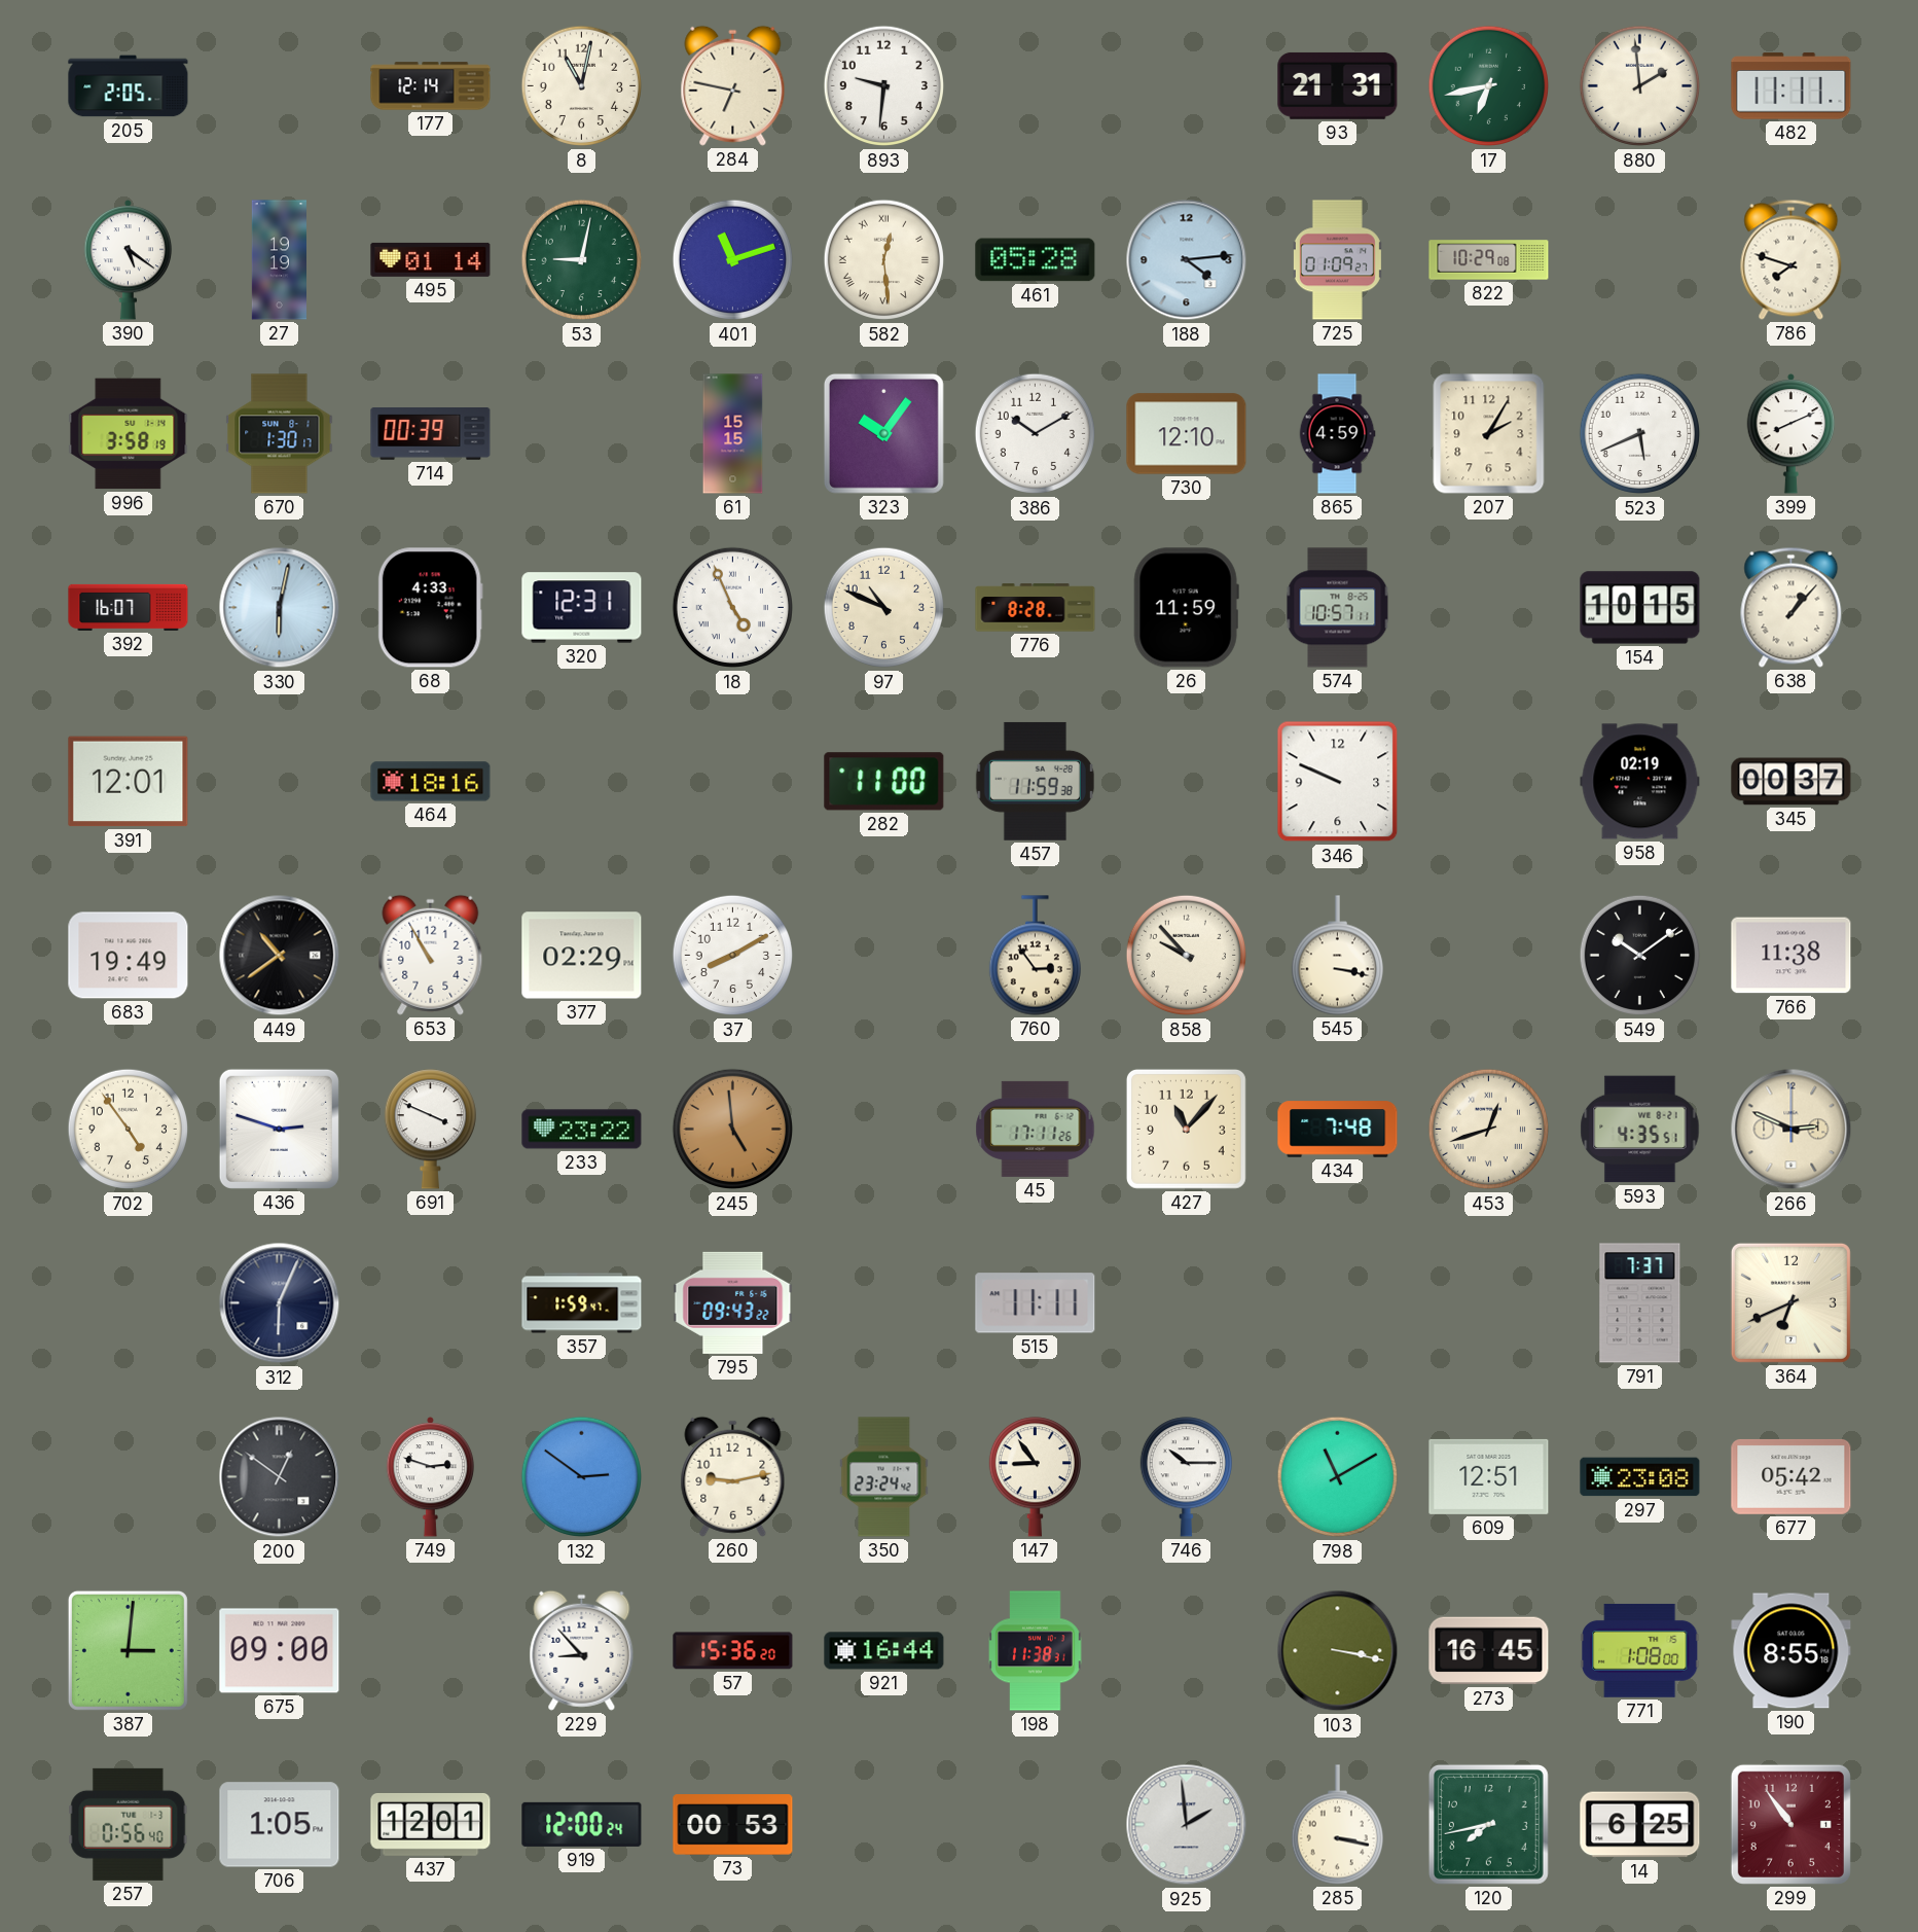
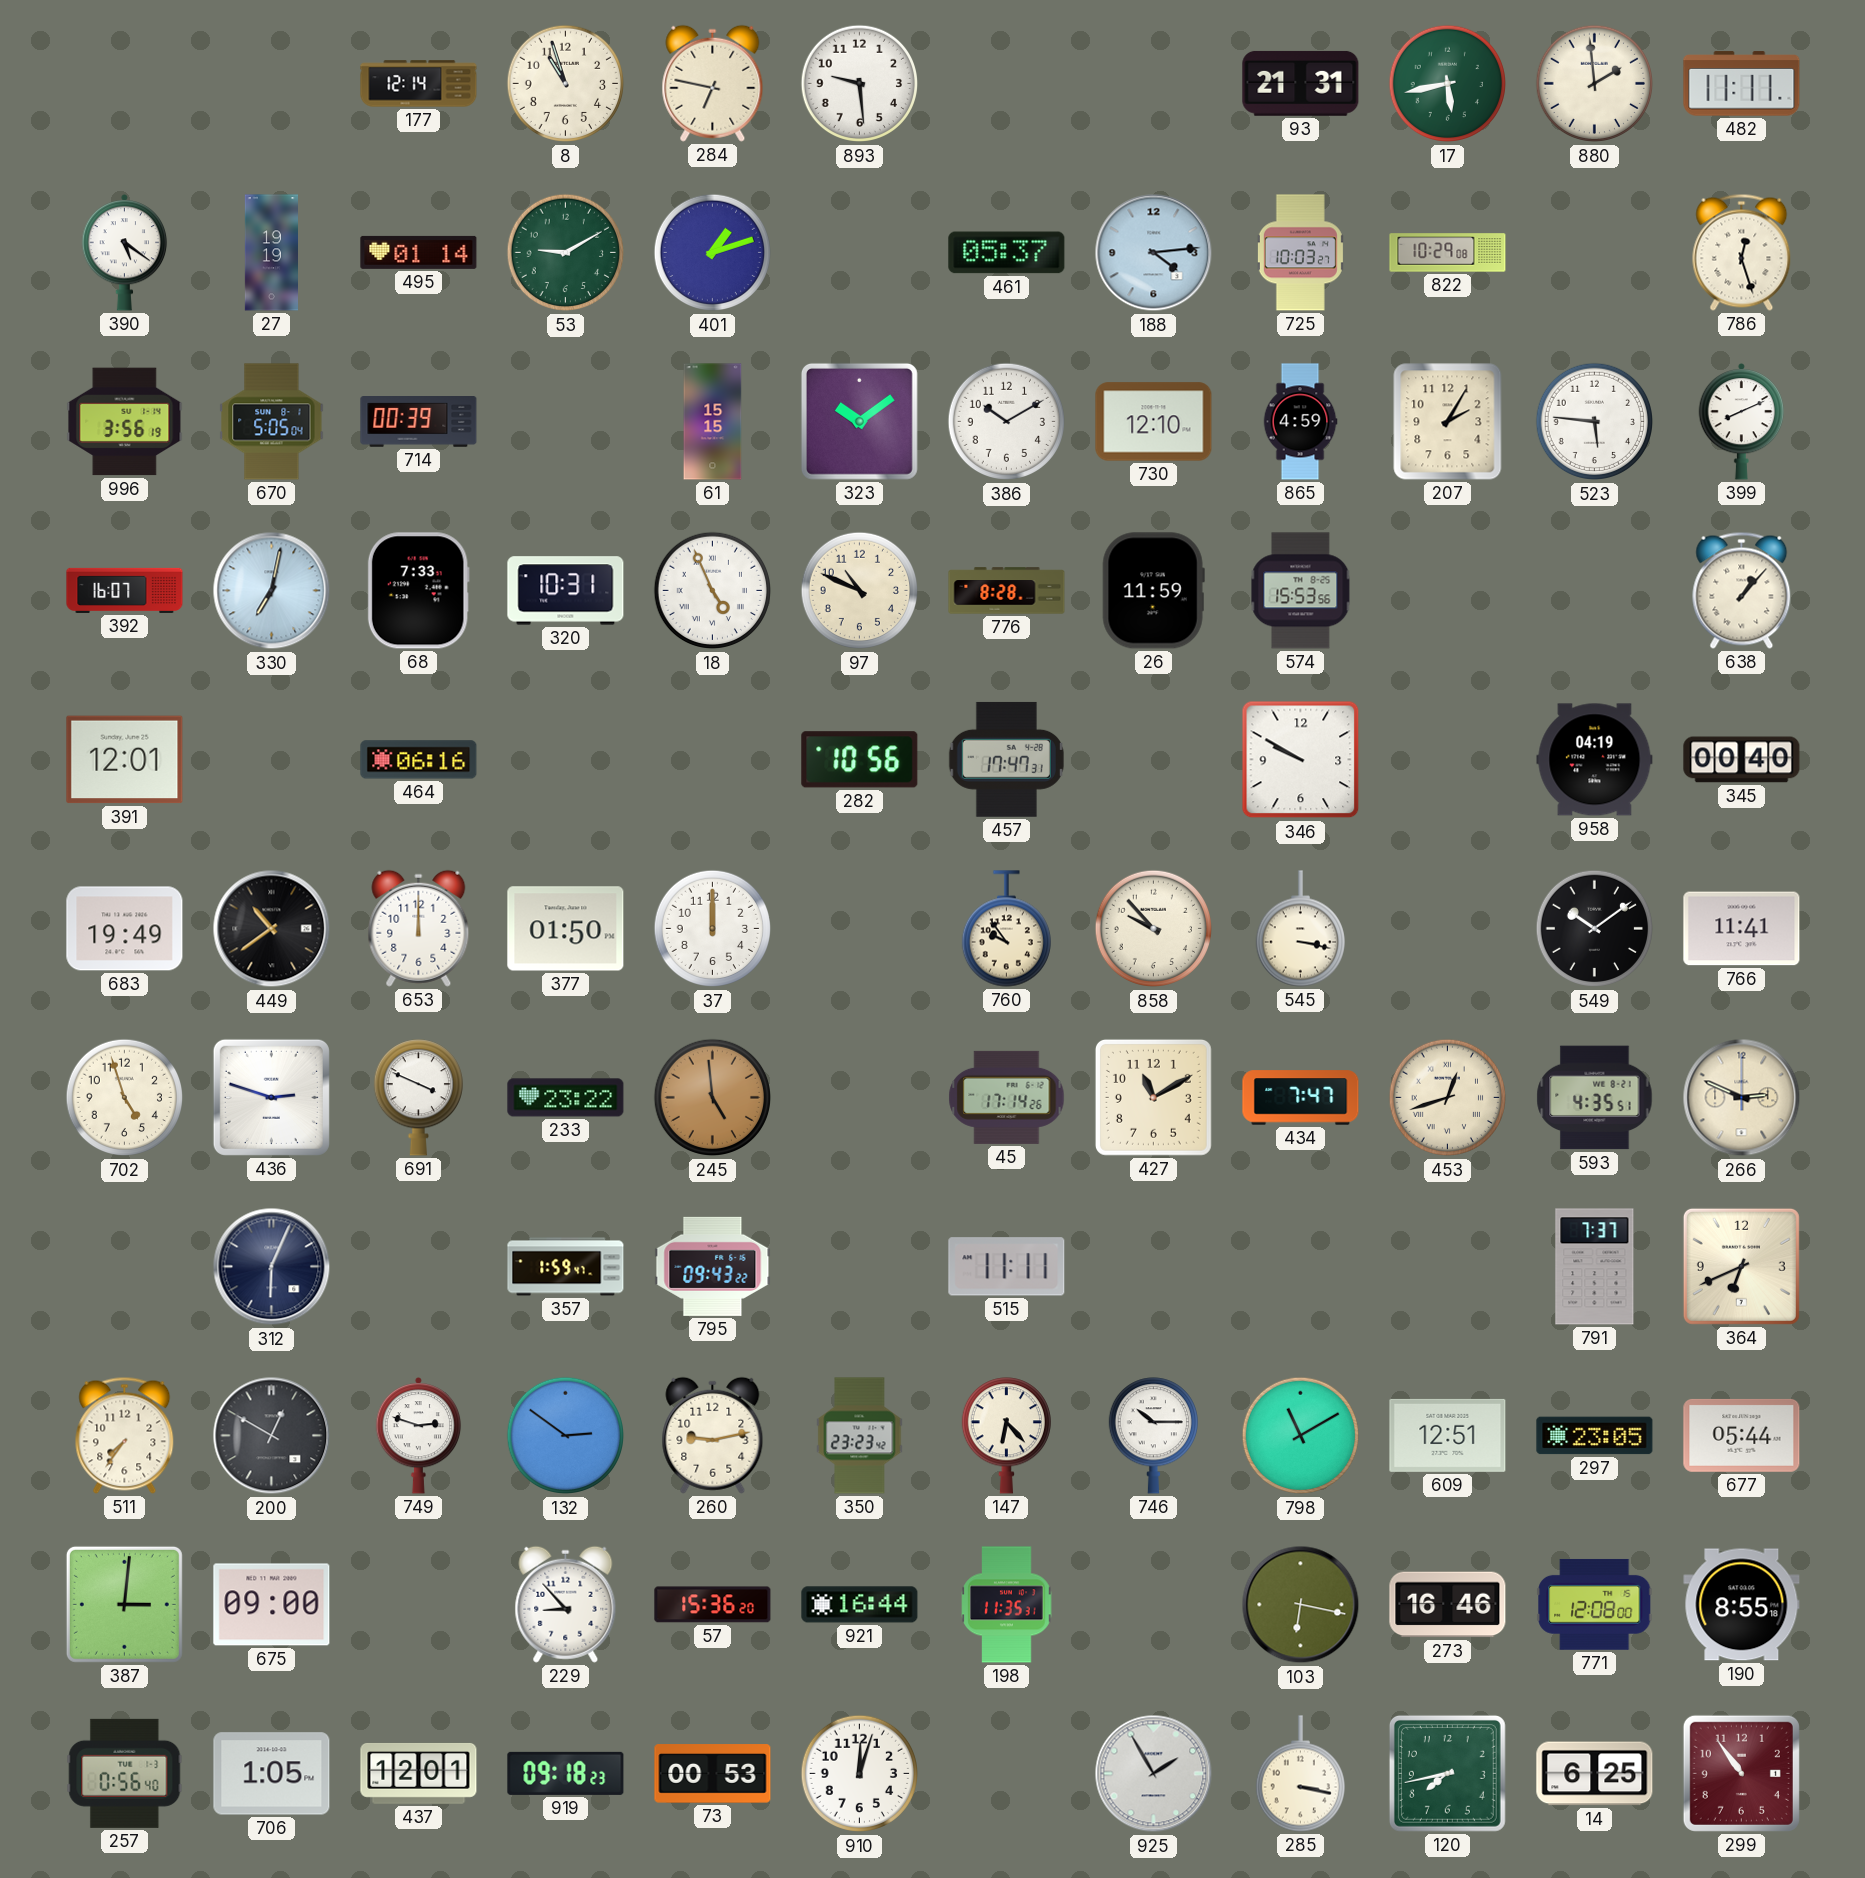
205: 2:05 -> none
8: 11:02 -> 10:57
893: 9:31 -> 9:29
17: 6:43 -> 5:43
53: 9:02 -> 9:10
401: 11:12 -> 1:12
582: 12:29 -> none
461: 05:28 -> 05:37
725: 01:09 -> 10:03
786: 7:48 -> 12:27
996: 3:58 -> 3:56
670: 1:30 -> 5:05
323: 10:06 -> 10:09
523: 5:41 -> 5:46
330: 6:02 -> 7:02
68: 4:33 -> 7:33
320: 12:31 -> 10:31
574: 10:57 -> 15:53
154: 10:15 -> none
464: 18:16 -> 06:16
282: 11:00 -> 10:56
457: 11:59 -> 17:47
346: 9:49 -> 9:50
958: 02:19 -> 04:19
345: 00:37 -> 00:40
653: 10:55 -> 12:00
377: 02:29 -> 01:50
37: 8:10 -> 12:00
760: 2:54 -> 9:54
766: 11:38 -> 11:41
702: 4:54 -> 4:57
45: 17:11 -> 17:14
427: 11:07 -> 11:10
434: 7:48 -> 7:47
511: none -> 7:36
200: 12:51 -> 12:50
350: 23:24 -> 23:23
147: 8:54 -> 6:23
297: 23:08 -> 23:05
677: 05:42 -> 05:44
198: 11:38 -> 11:35
103: 3:17 -> 6:17
273: 16:45 -> 16:46
771: 1:08 -> 12:08
919: 12:00 -> 09:18
910: none -> 12:03
925: 1:59 -> 1:55
